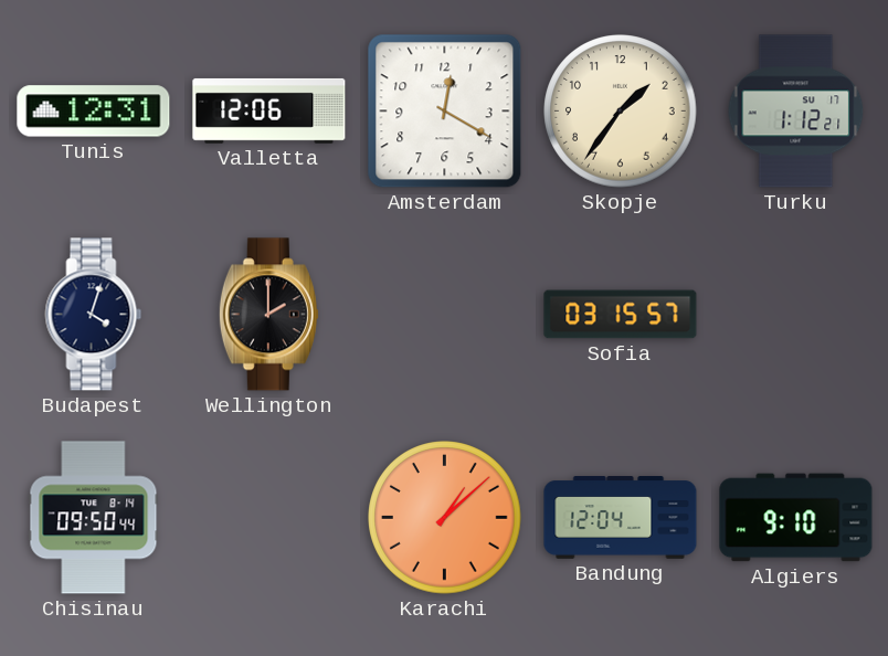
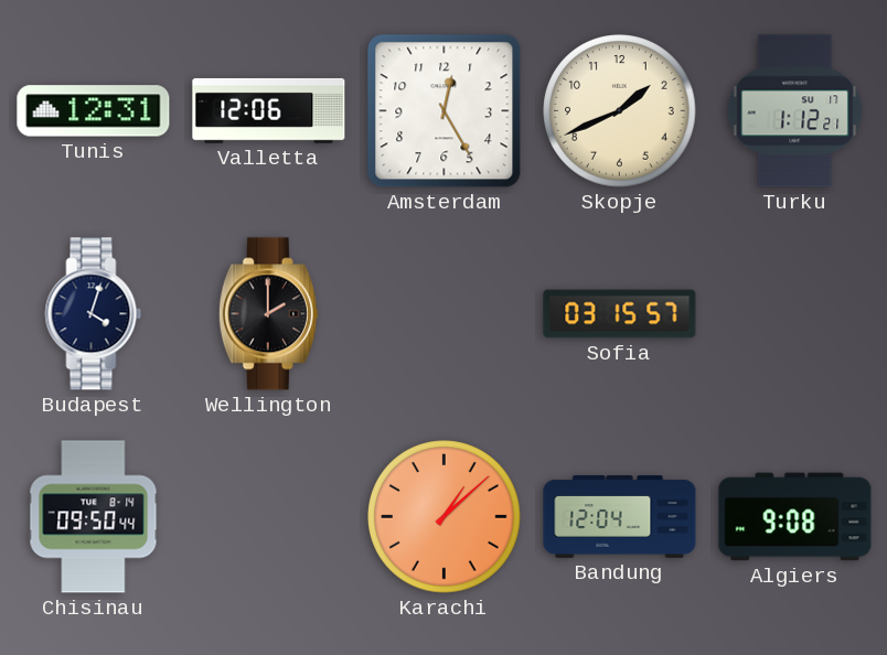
Amsterdam: 12:20 -> 12:25
Skopje: 1:36 -> 1:41
Algiers: 9:10 -> 9:08
